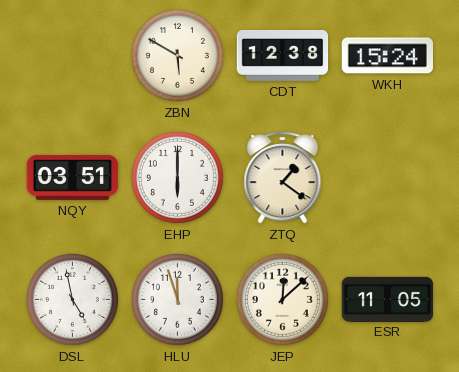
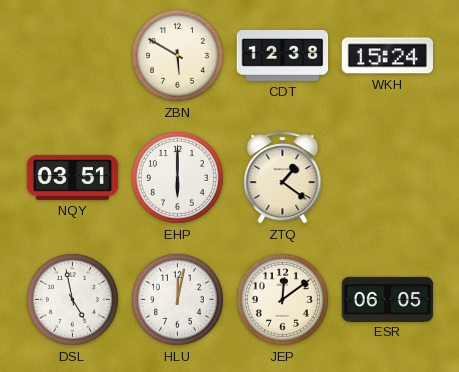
HLU: 11:57 -> 12:02
JEP: 12:08 -> 12:09
ESR: 11:05 -> 06:05
